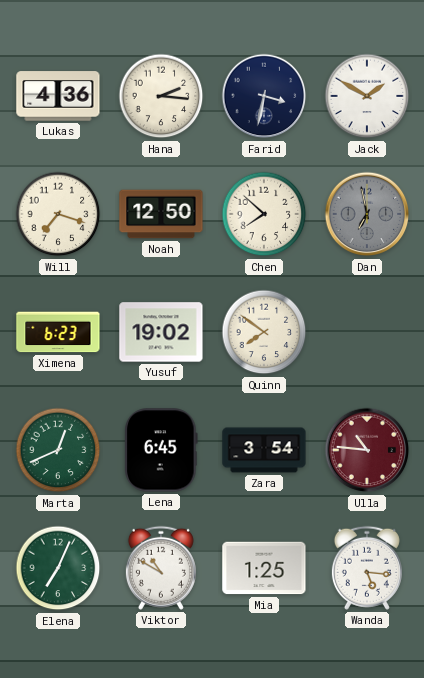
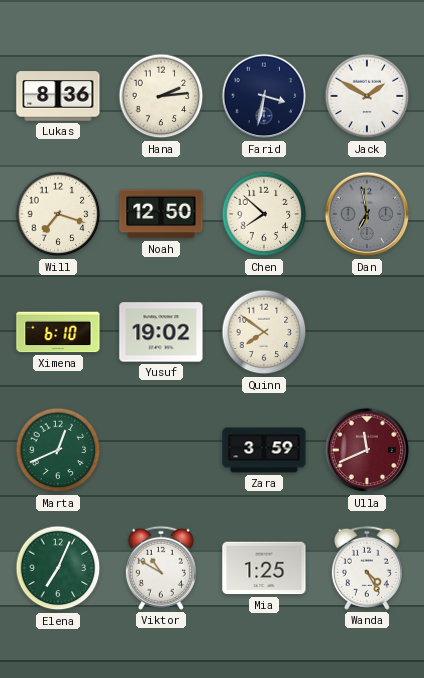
Lukas: 4:36 -> 8:36
Hana: 2:16 -> 2:14
Ximena: 6:23 -> 6:10
Lena: 6:45 -> none
Zara: 3:54 -> 3:59
Ulla: 10:46 -> 11:41
Wanda: 5:16 -> 4:25
